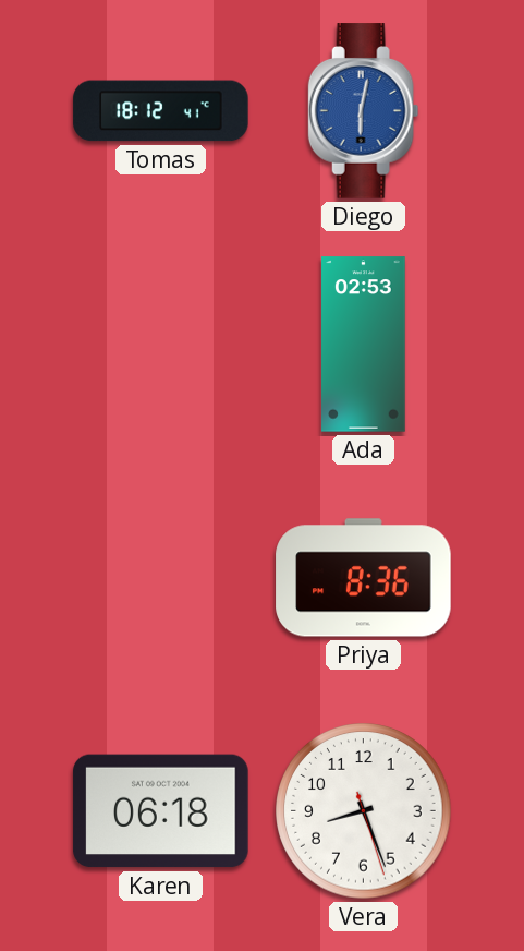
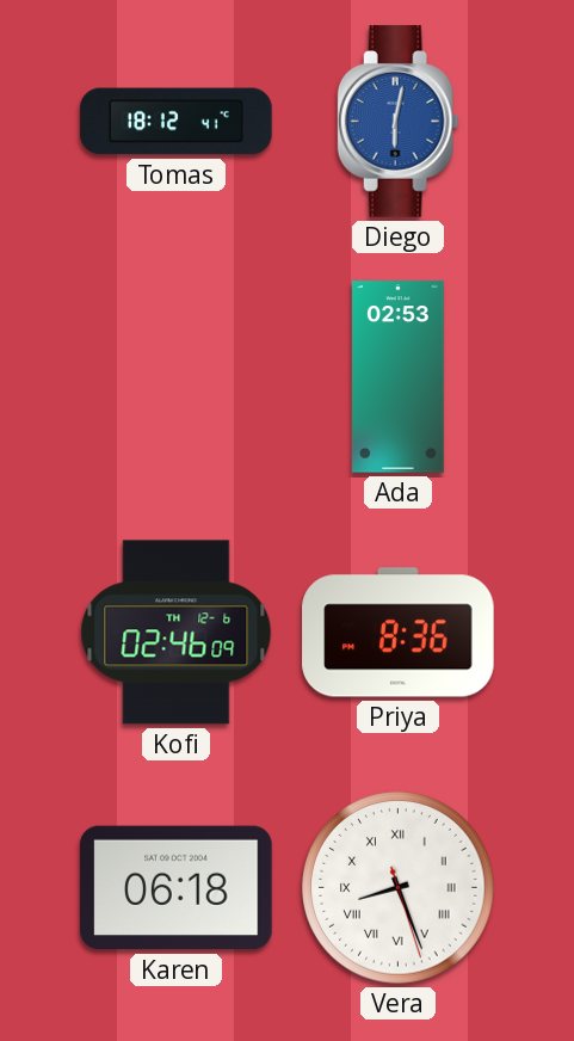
Kofi: none -> 02:46
Vera numerals: Arabic -> Roman
